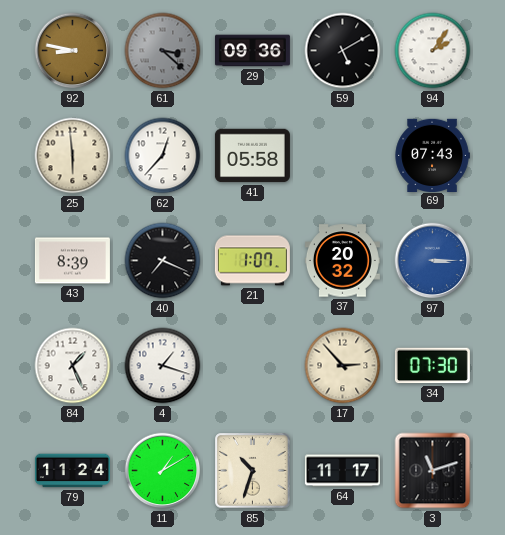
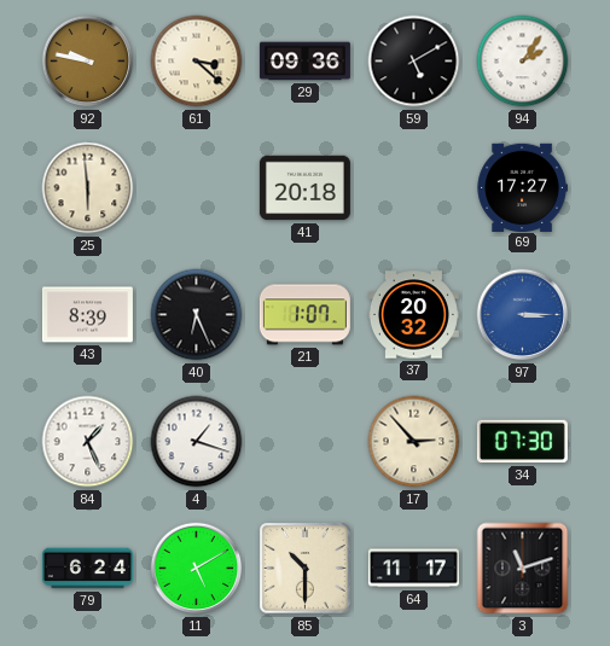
92: 8:47 -> 9:47
61 dial: grey -> cream
62: 12:37 -> none
41: 05:58 -> 20:18
69: 07:43 -> 17:27
40: 7:19 -> 6:26
79: 11:24 -> 6:24
11: 1:10 -> 5:10
85: 10:33 -> 10:30
